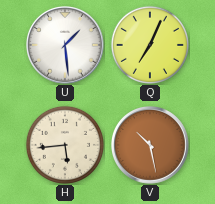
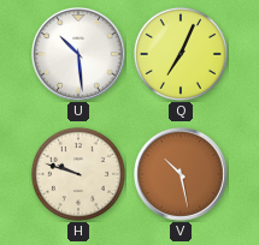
U: 1:29 -> 10:29
H: 5:44 -> 9:48
